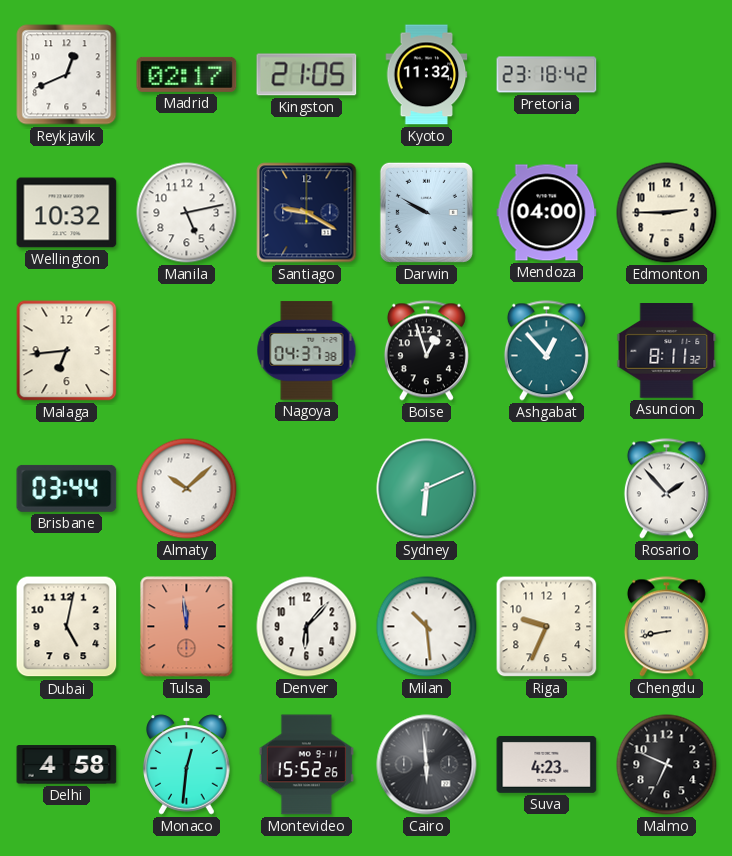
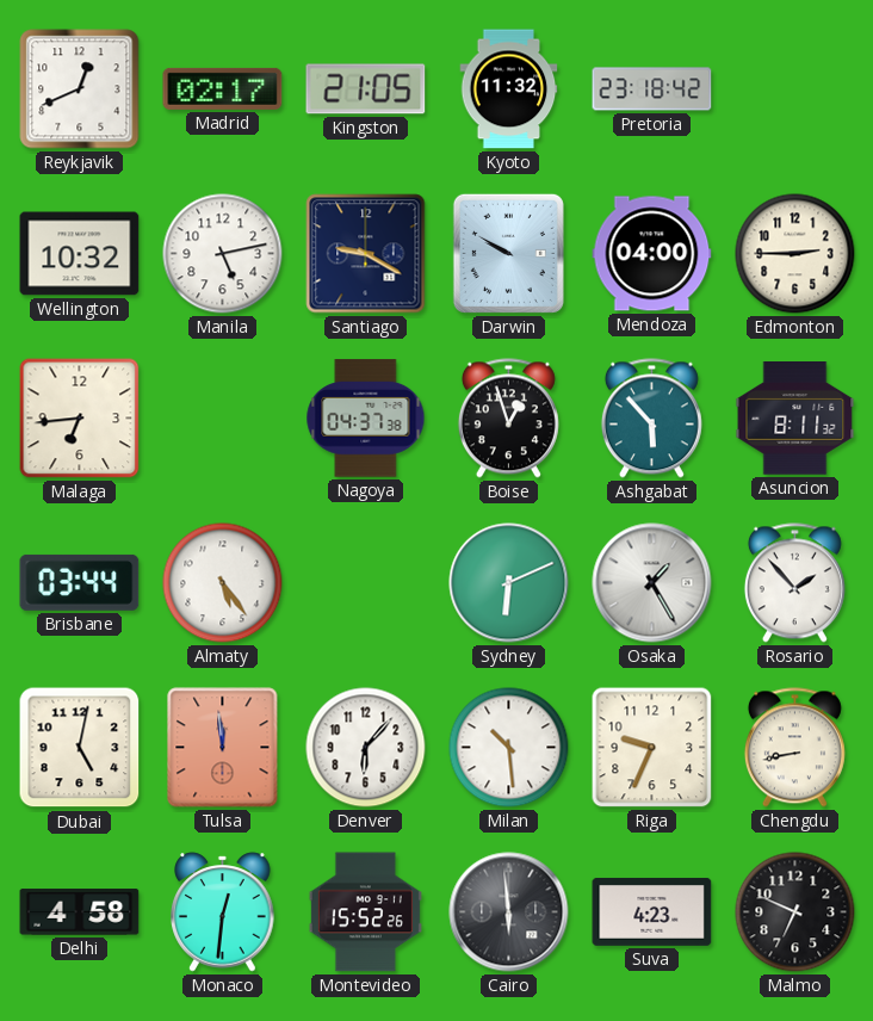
Ashgabat: 12:53 -> 5:53
Almaty: 10:08 -> 5:24
Osaka: none -> 1:25
